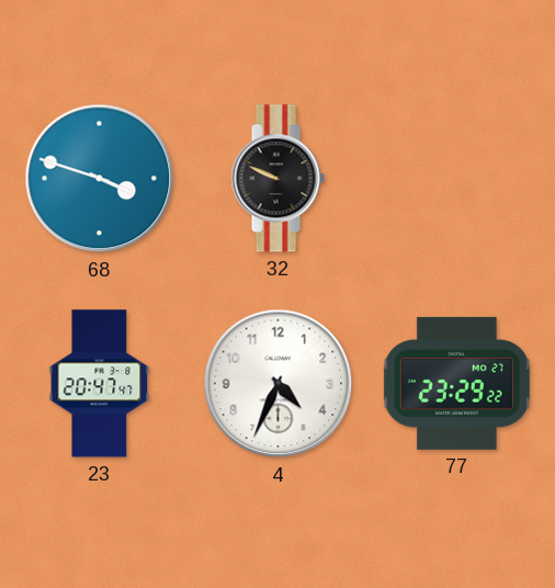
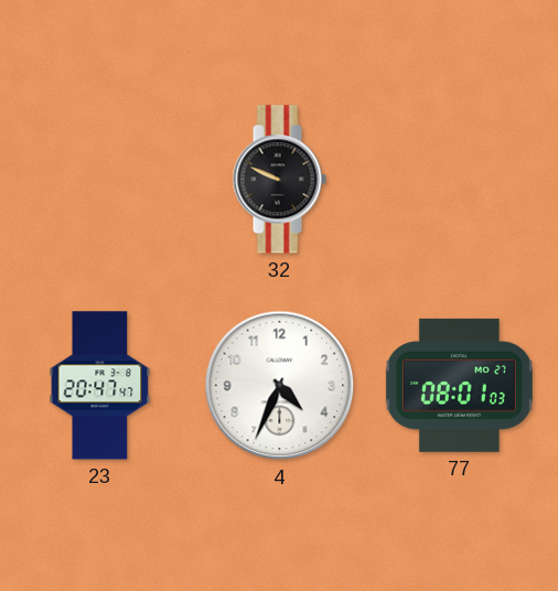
68: 3:48 -> none
77: 23:29 -> 08:01
